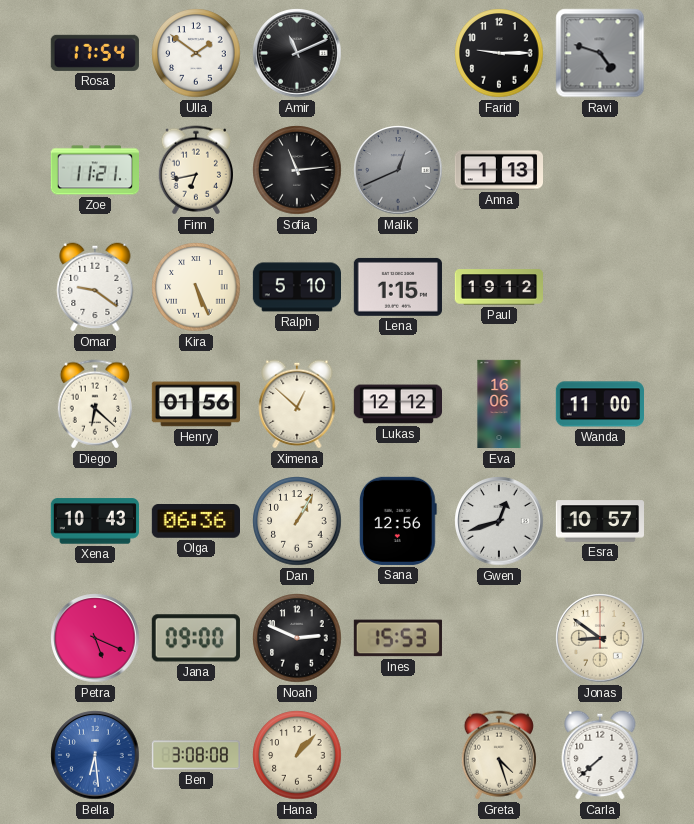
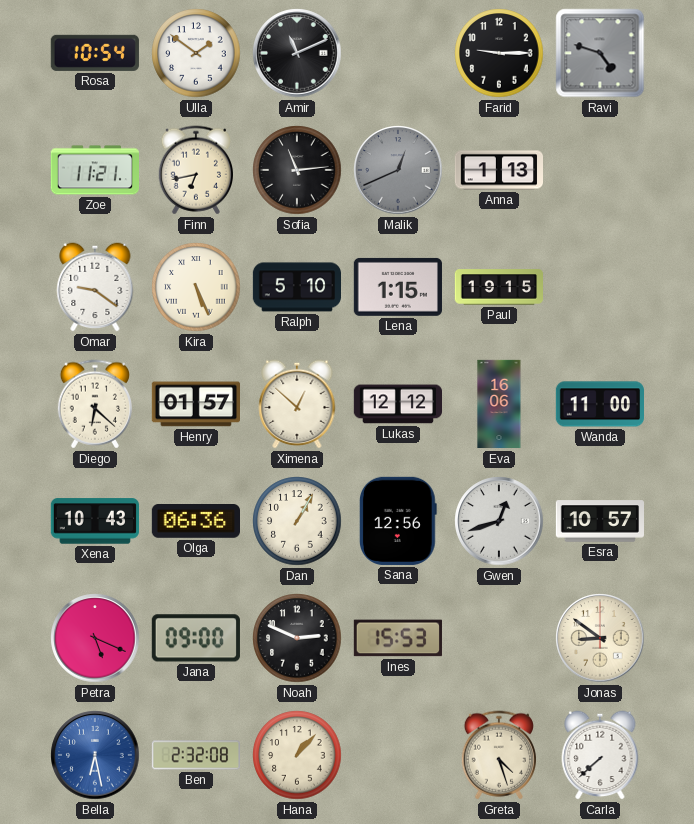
Rosa: 17:54 -> 10:54
Paul: 19:12 -> 19:15
Henry: 01:56 -> 01:57
Bella: 6:29 -> 6:28
Ben: 3:08 -> 2:32
